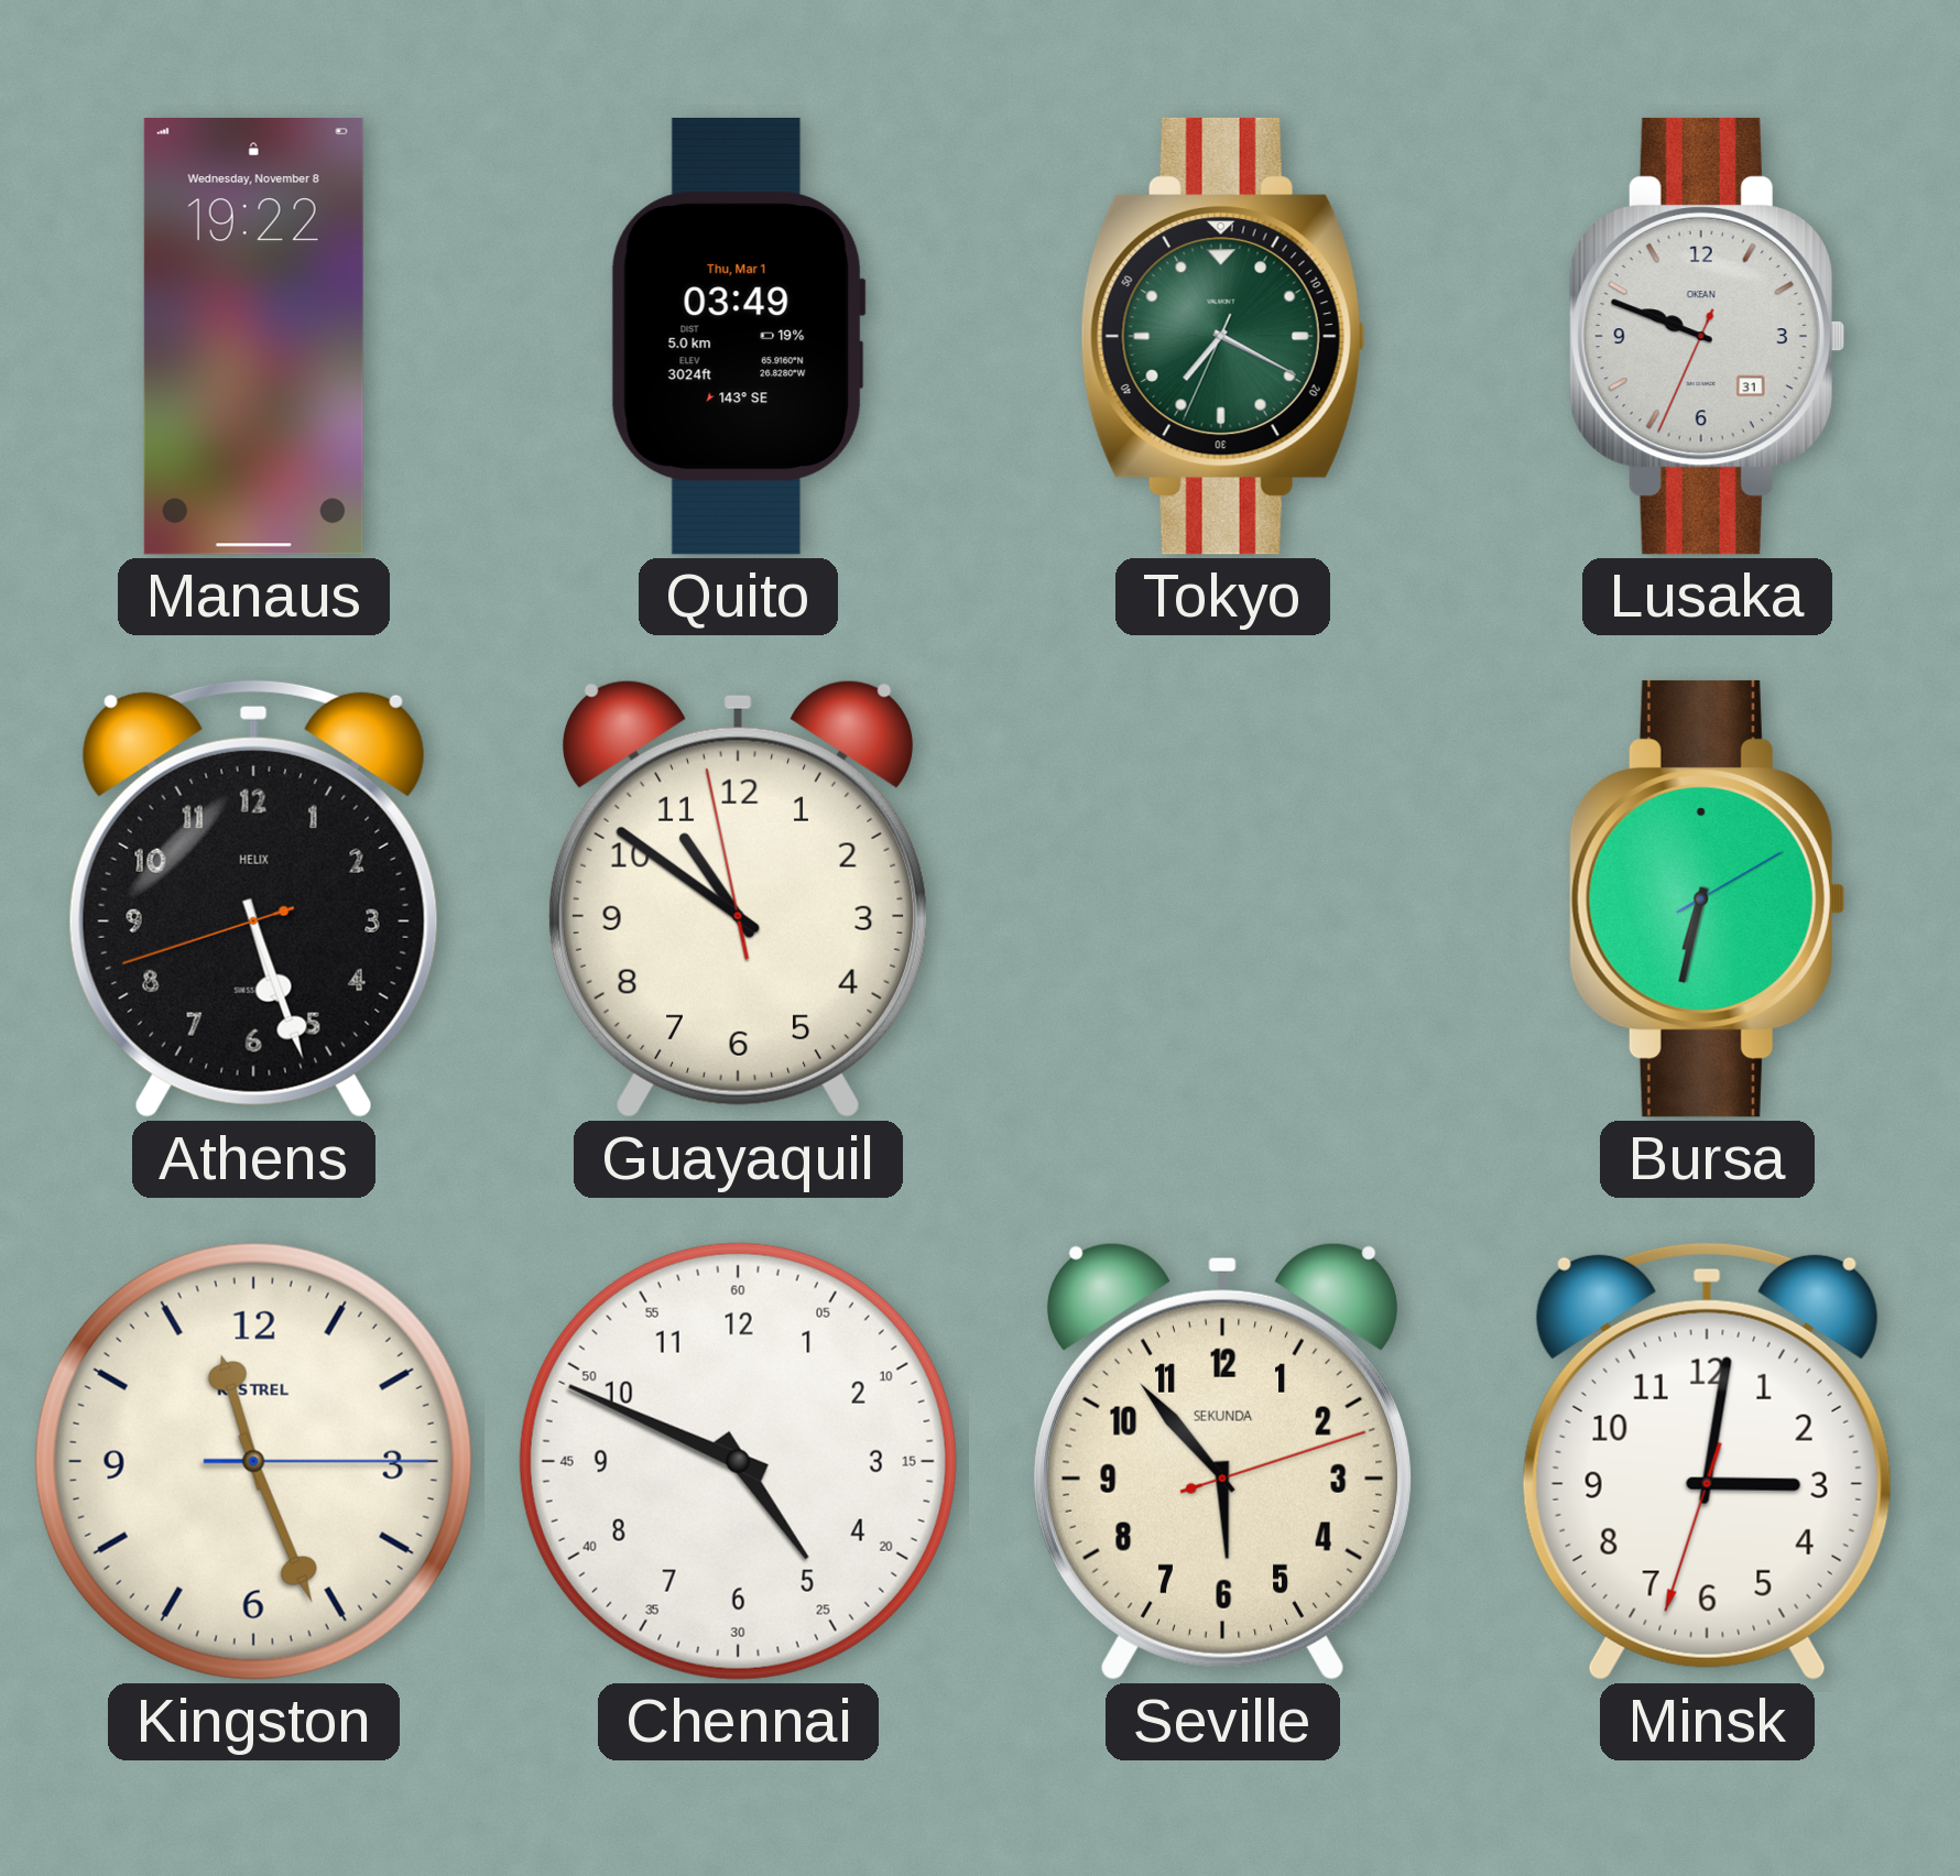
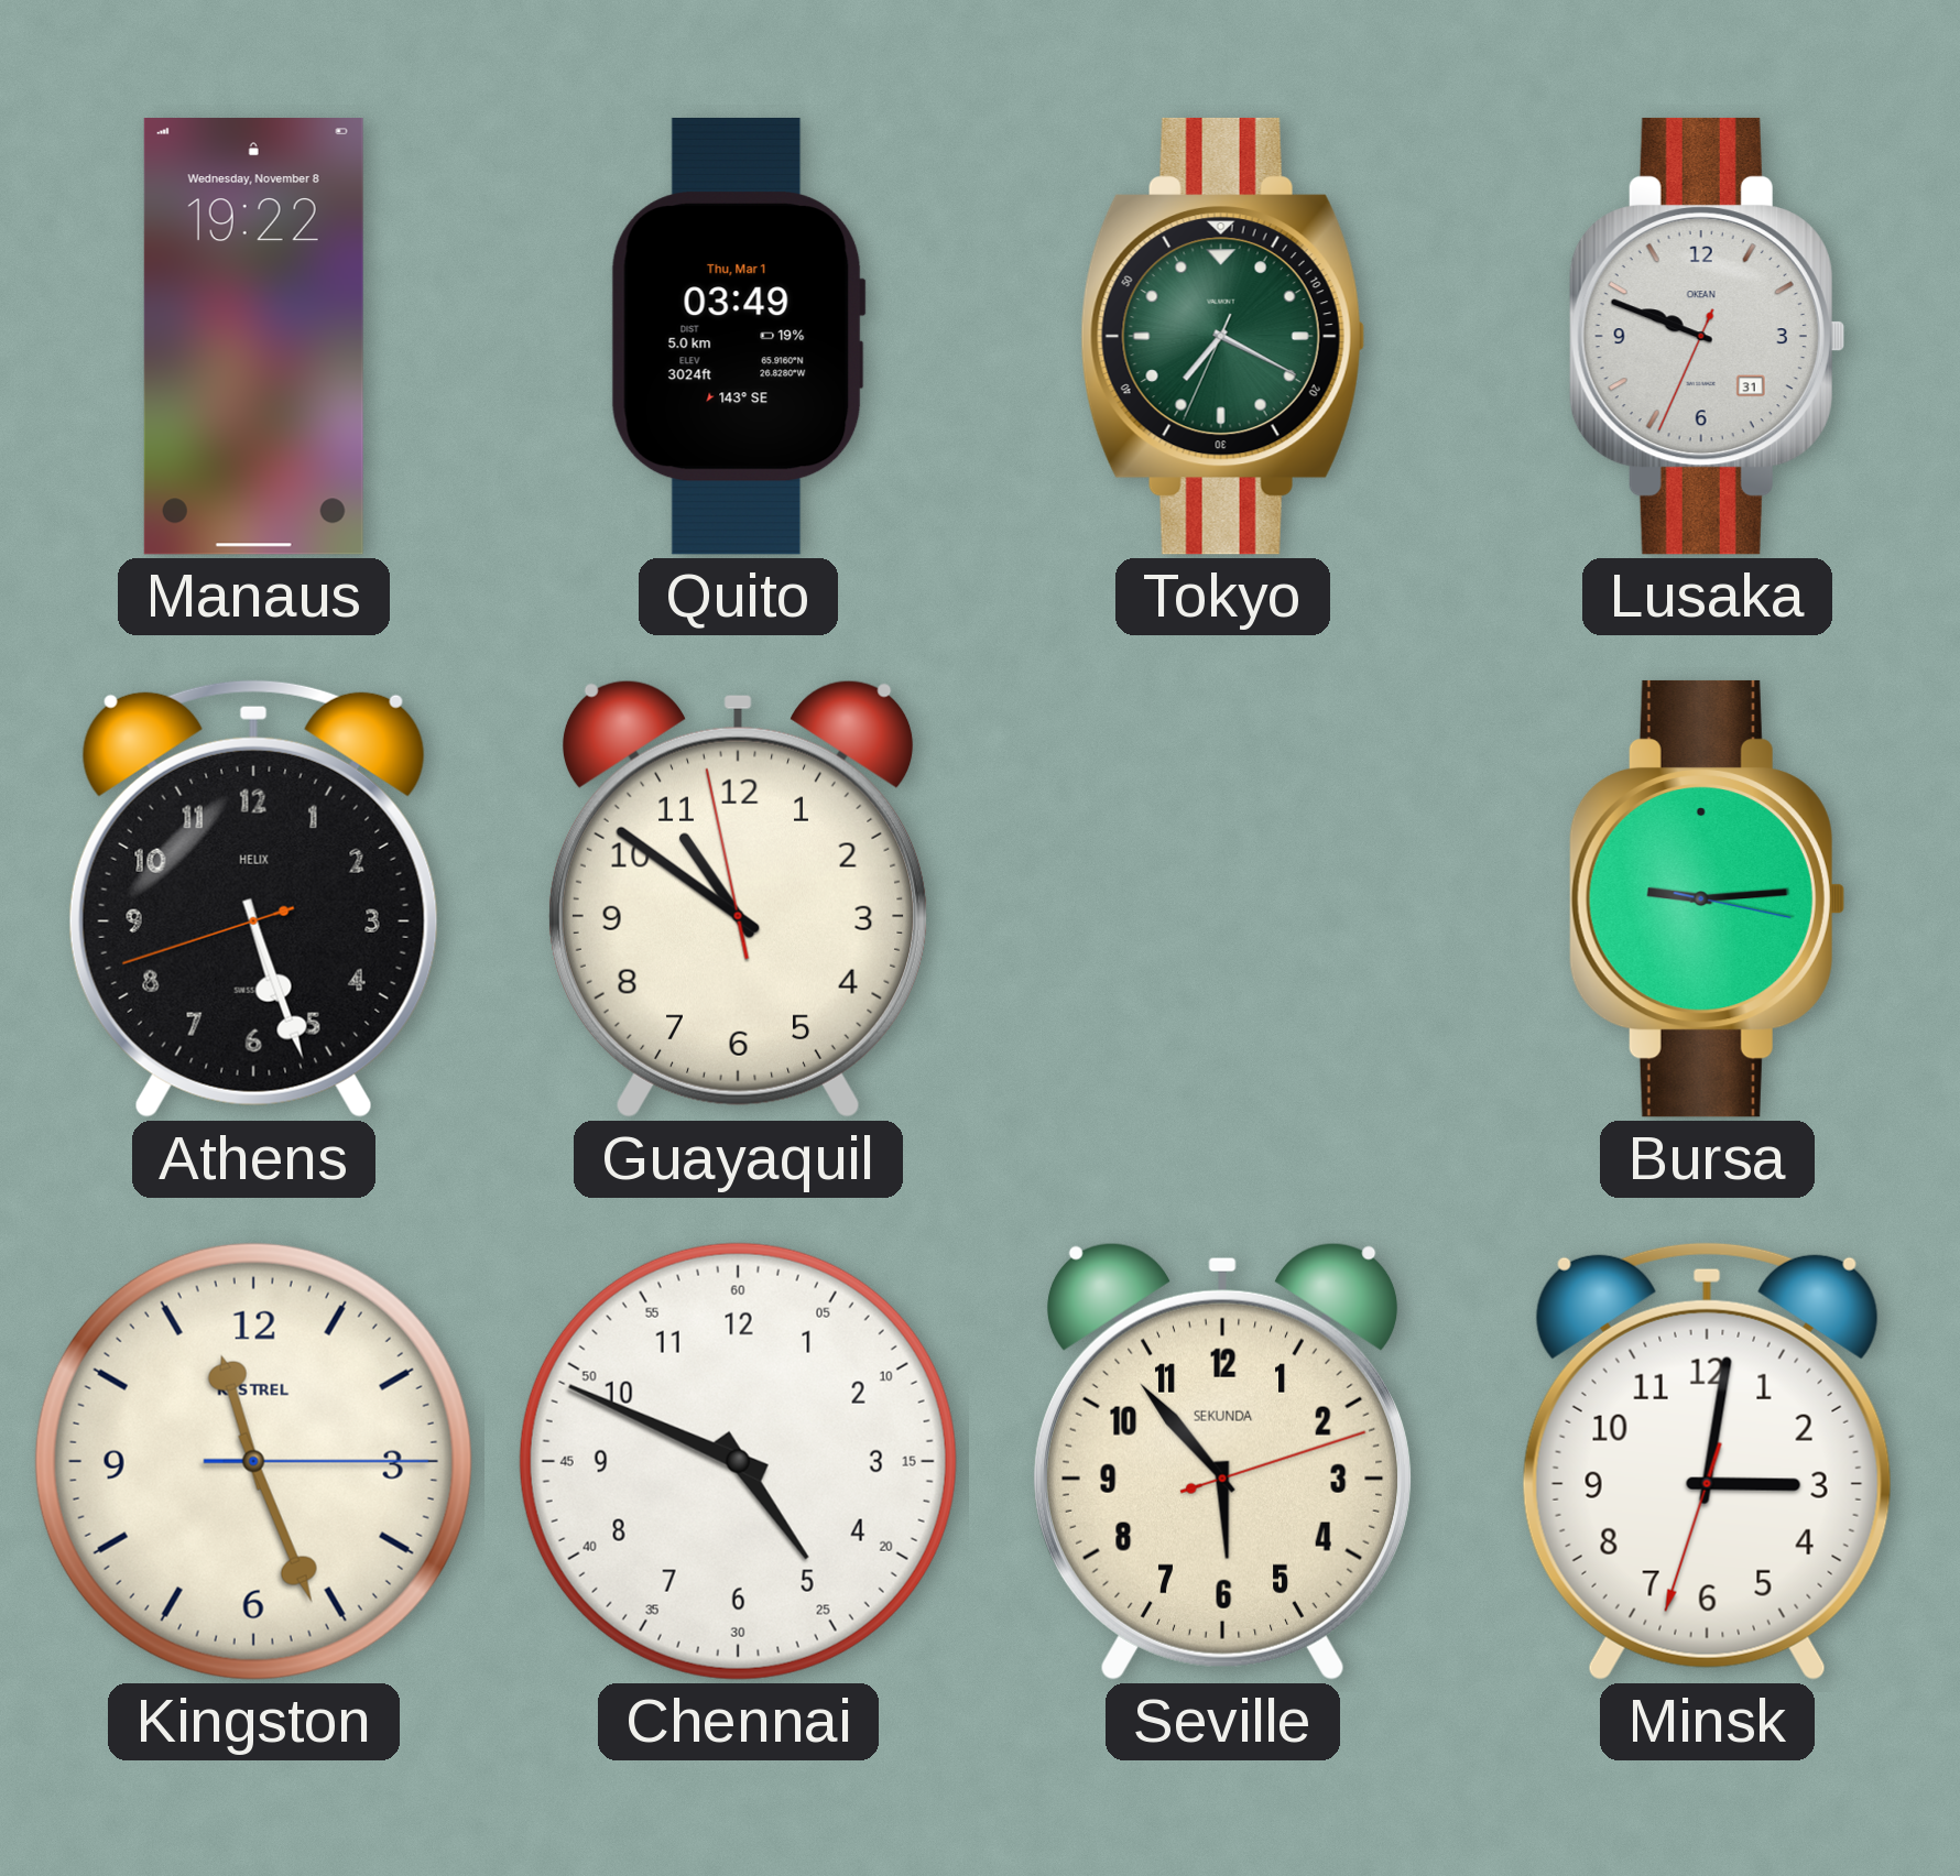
Bursa: 6:32 -> 9:14
